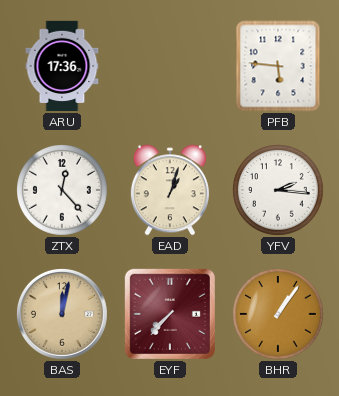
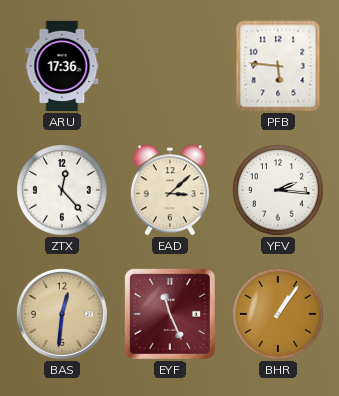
EAD: 1:03 -> 3:08
BAS: 12:02 -> 12:31
EYF: 7:37 -> 11:26
